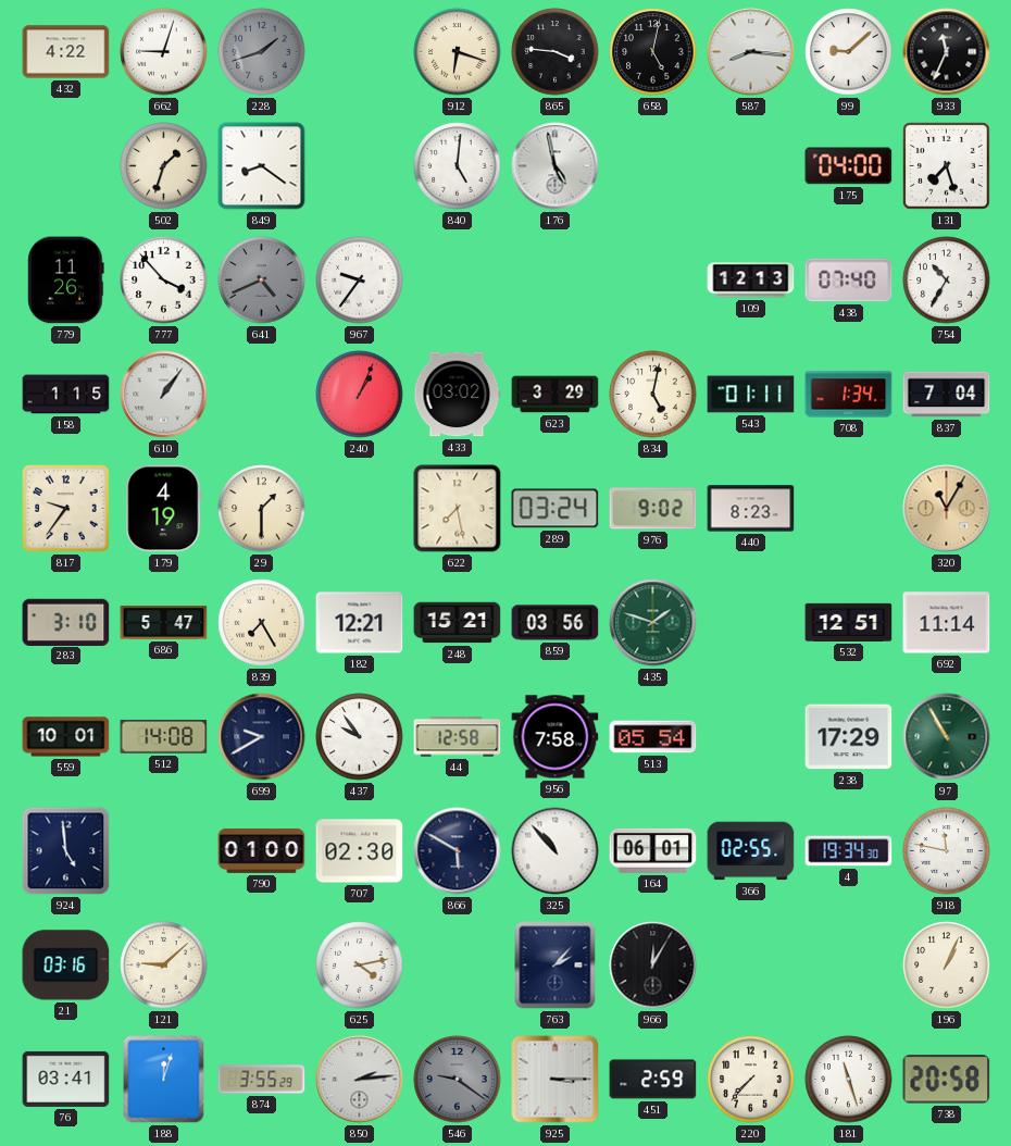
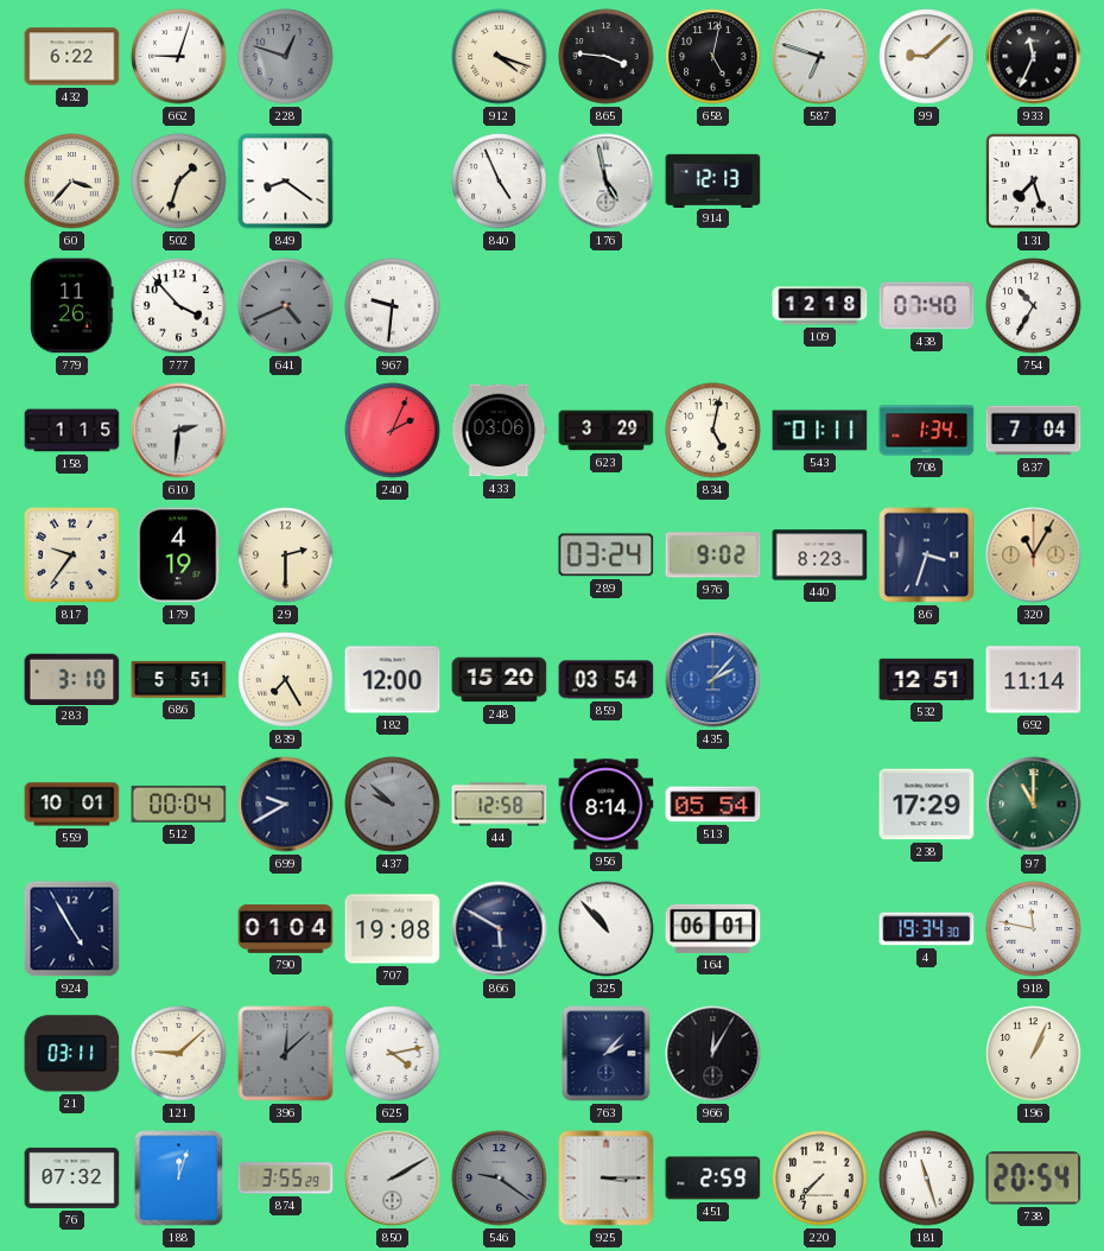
432: 4:22 -> 6:22
228: 1:42 -> 12:48
912: 6:18 -> 4:18
587: 8:16 -> 6:48
60: none -> 3:37
840: 5:01 -> 4:56
914: none -> 12:13
175: 04:00 -> none
967: 9:36 -> 9:31
109: 12:13 -> 12:18
610: 1:06 -> 2:31
240: 1:04 -> 2:04
433: 03:02 -> 03:06
29: 1:30 -> 2:30
622: 7:28 -> none
86: none -> 3:33
686: 5:47 -> 5:51
182: 12:21 -> 12:00
248: 15:21 -> 15:20
859: 03:56 -> 03:54
435: 1:48 -> 2:07
435 dial: green -> blue
512: 14:08 -> 00:04
437: 9:54 -> 9:52
437 dial: white -> grey
956: 7:58 -> 8:14
97: 10:55 -> 11:00
924: 4:59 -> 4:55
790: 01:00 -> 01:04
707: 02:30 -> 19:08
366: 02:55 -> none
21: 03:16 -> 03:11
396: none -> 12:08
76: 03:41 -> 07:32
850: 2:14 -> 2:10
738: 20:58 -> 20:54
